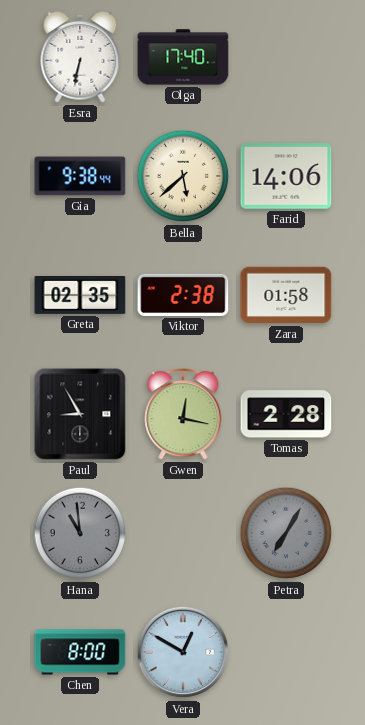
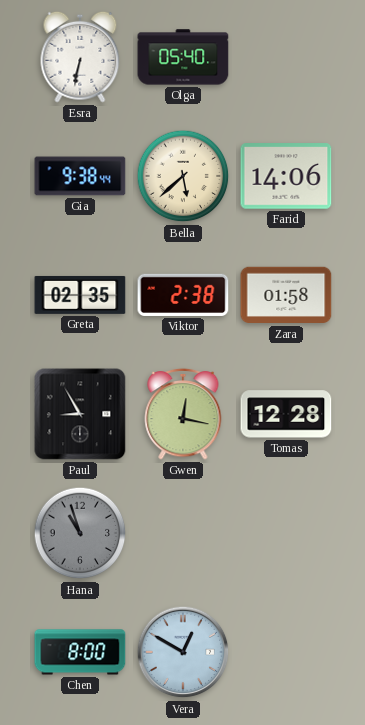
Olga: 17:40 -> 05:40
Tomas: 2:28 -> 12:28
Hana: 10:59 -> 10:57
Petra: 7:05 -> none
